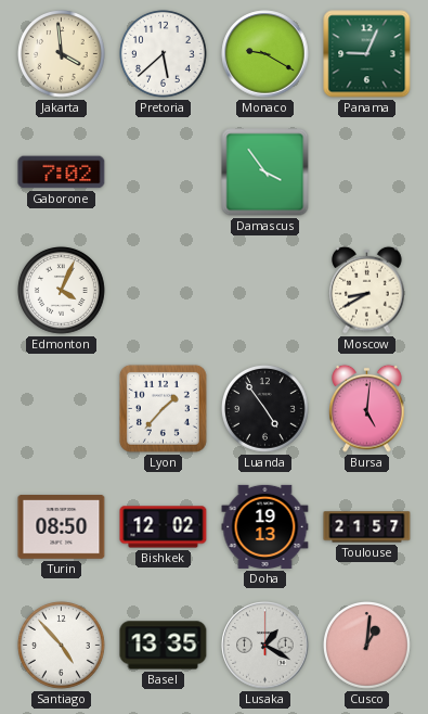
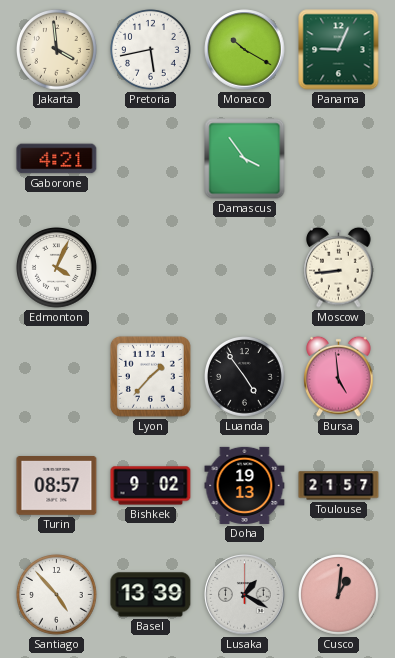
Pretoria: 5:38 -> 5:43
Monaco: 9:20 -> 10:20
Gaborone: 7:02 -> 4:21
Moscow: 8:40 -> 8:44
Bursa: 5:01 -> 4:59
Turin: 08:50 -> 08:57
Bishkek: 12:02 -> 9:02
Basel: 13:35 -> 13:39
